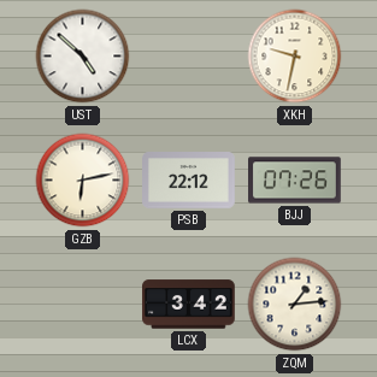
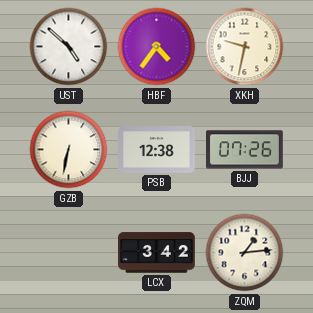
HBF: none -> 4:36
GZB: 6:13 -> 6:32
PSB: 22:12 -> 12:38
